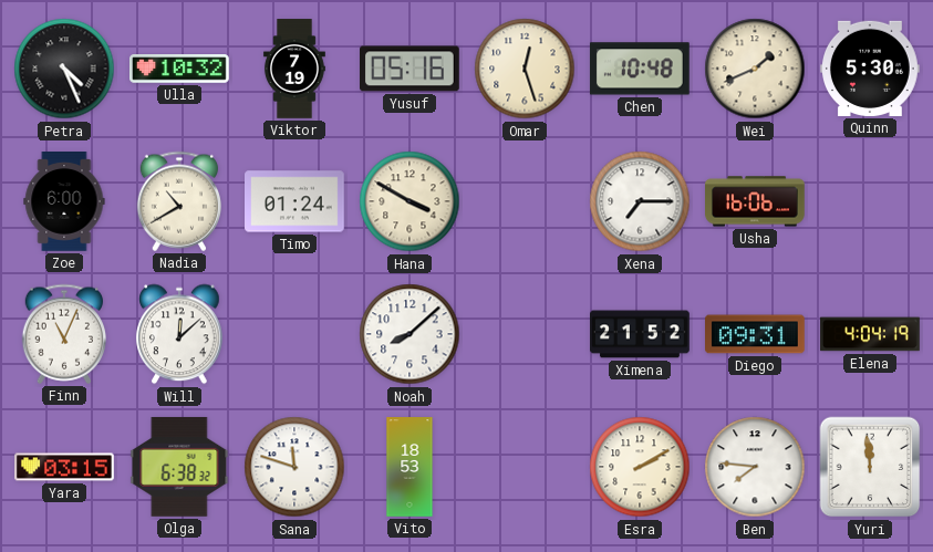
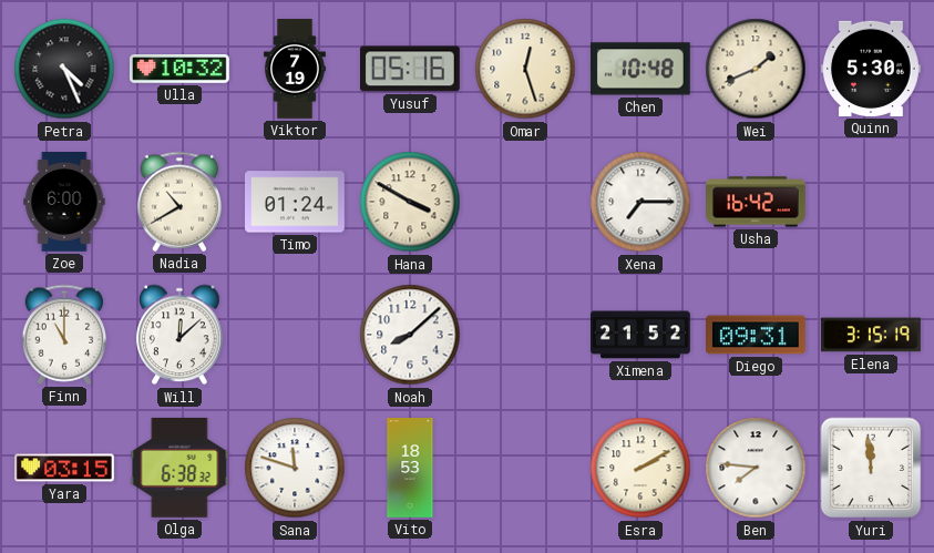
Usha: 16:06 -> 16:42
Finn: 11:04 -> 11:00
Elena: 4:04 -> 3:15
